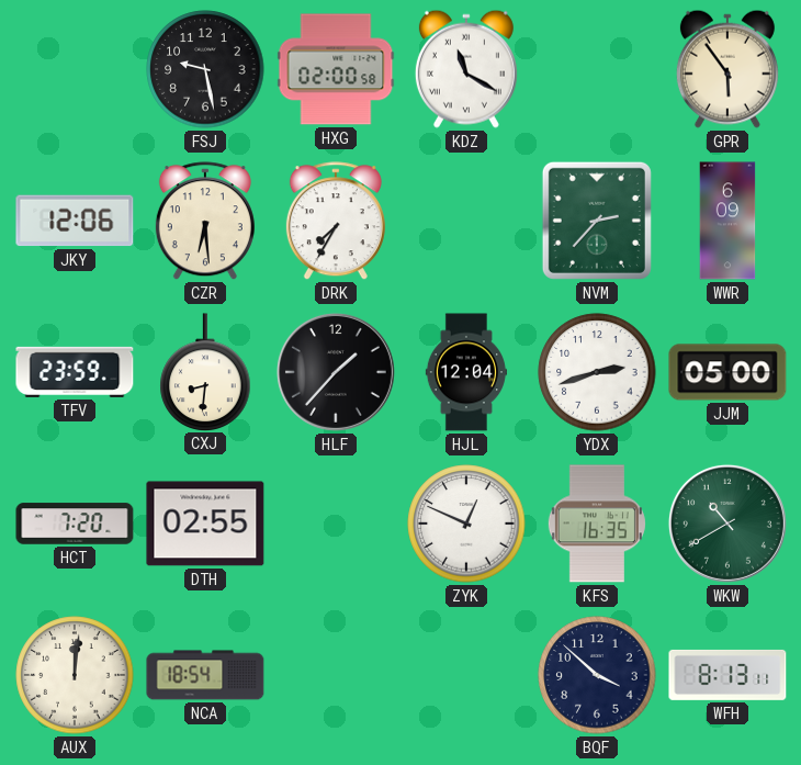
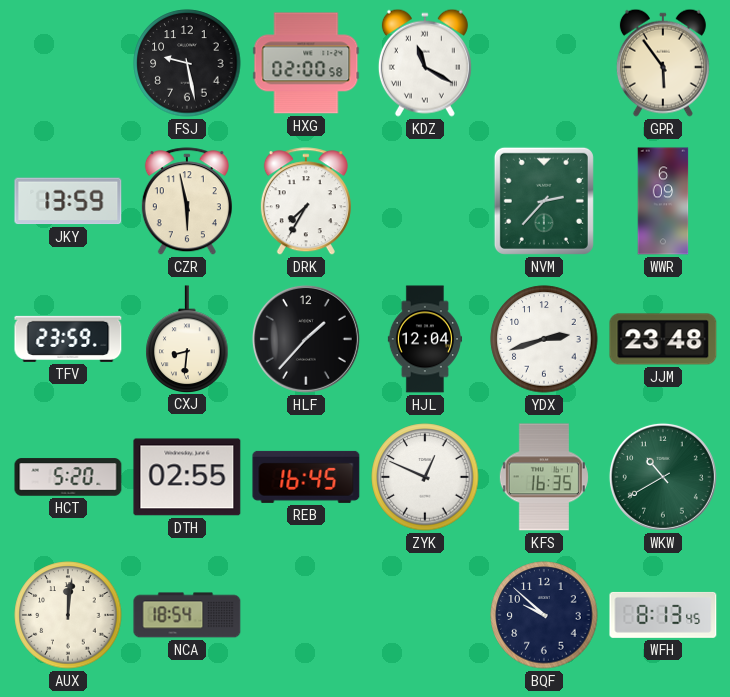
JKY: 12:06 -> 13:59
CZR: 6:29 -> 5:58
JJM: 05:00 -> 23:48
HCT: 7:20 -> 5:20
REB: none -> 16:45
BQF: 3:52 -> 9:52
WFH: 8:13:11 -> 8:13:45
